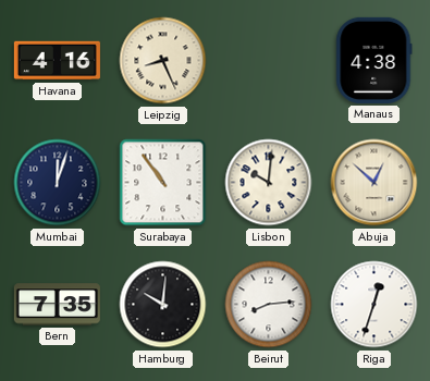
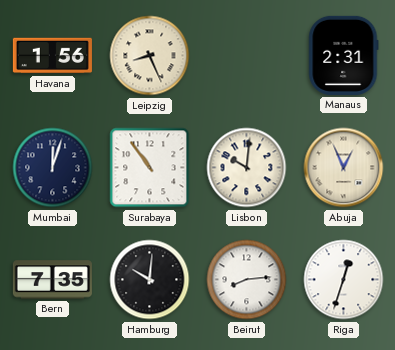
Havana: 4:16 -> 1:56
Manaus: 4:38 -> 2:31
Abuja: 12:52 -> 12:56
